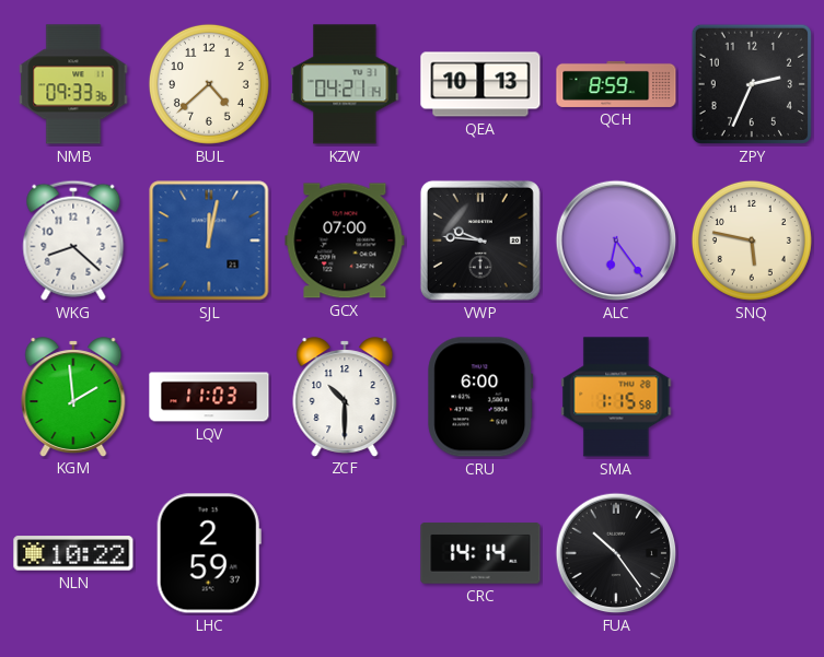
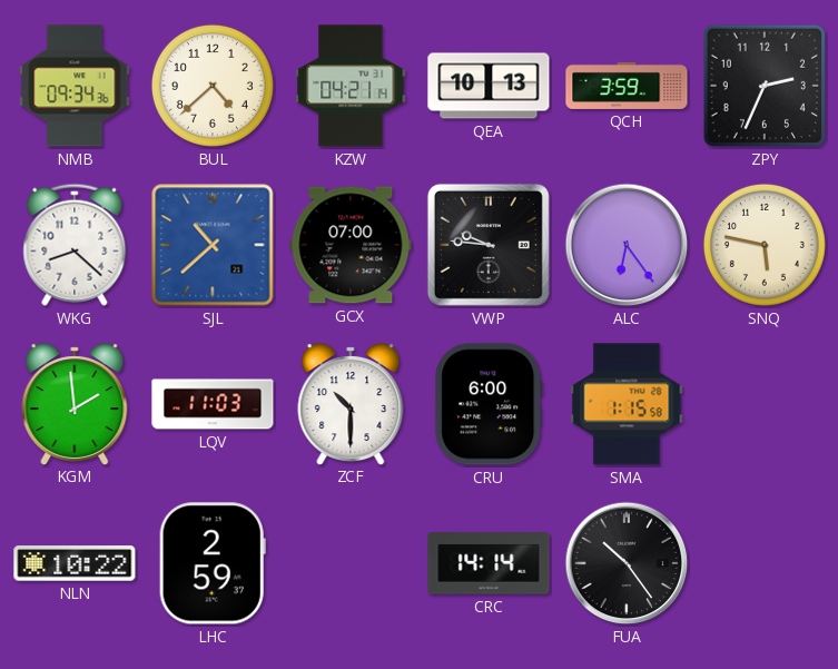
NMB: 09:33 -> 09:34
QCH: 8:59 -> 3:59
SJL: 12:02 -> 10:38
